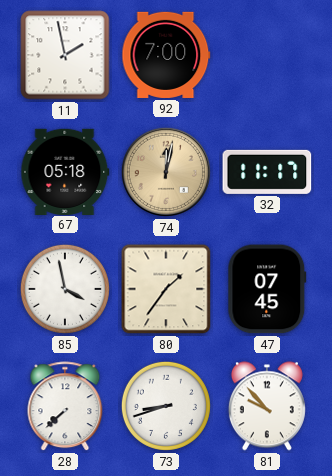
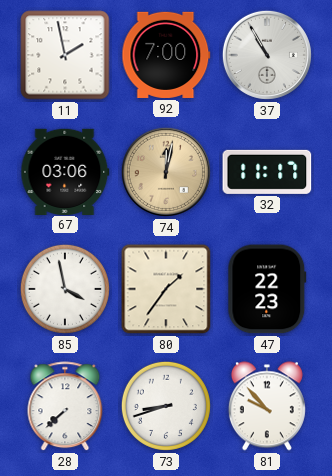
37: none -> 10:55
67: 05:18 -> 03:06
47: 07:45 -> 22:23
